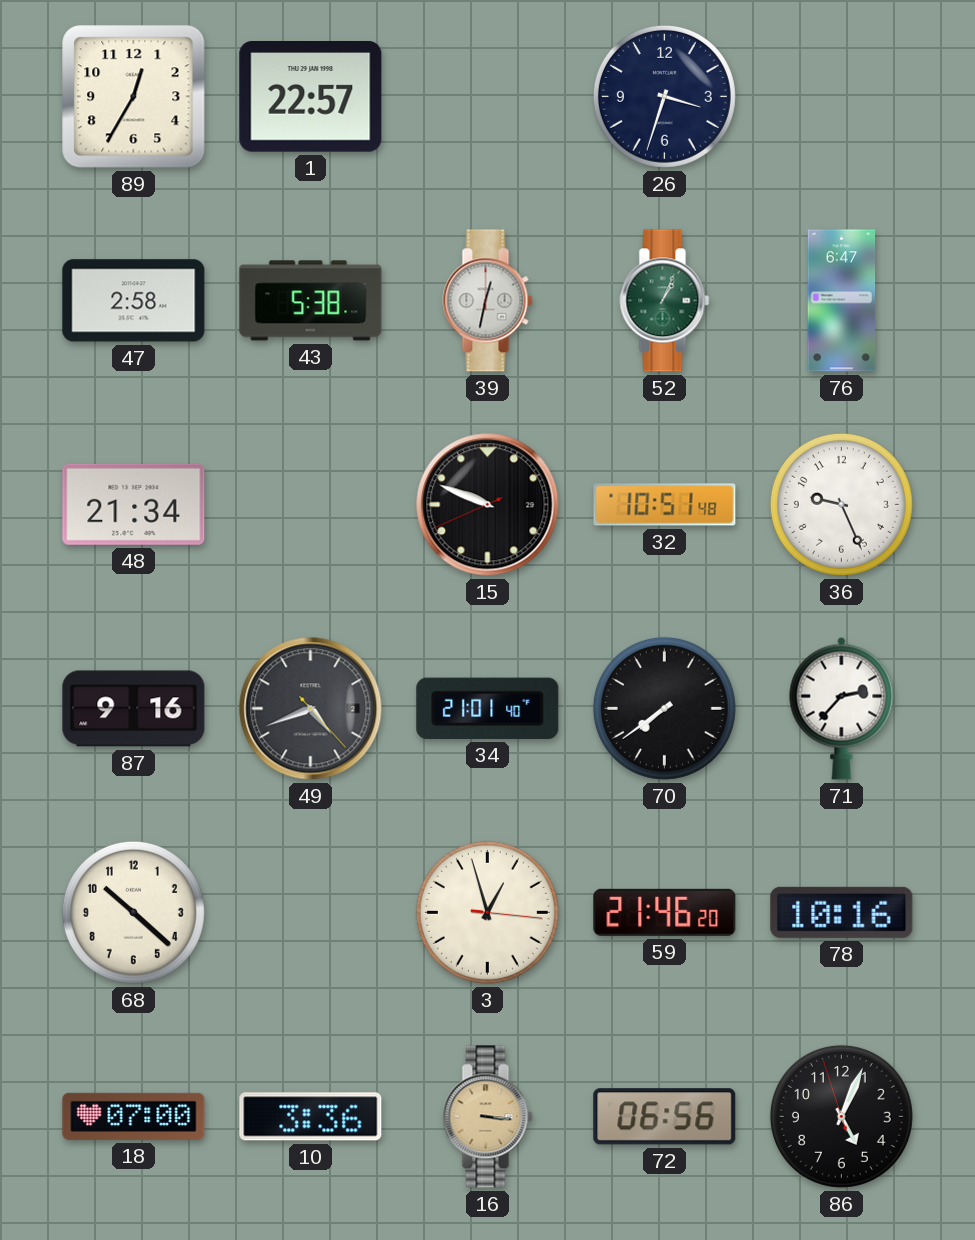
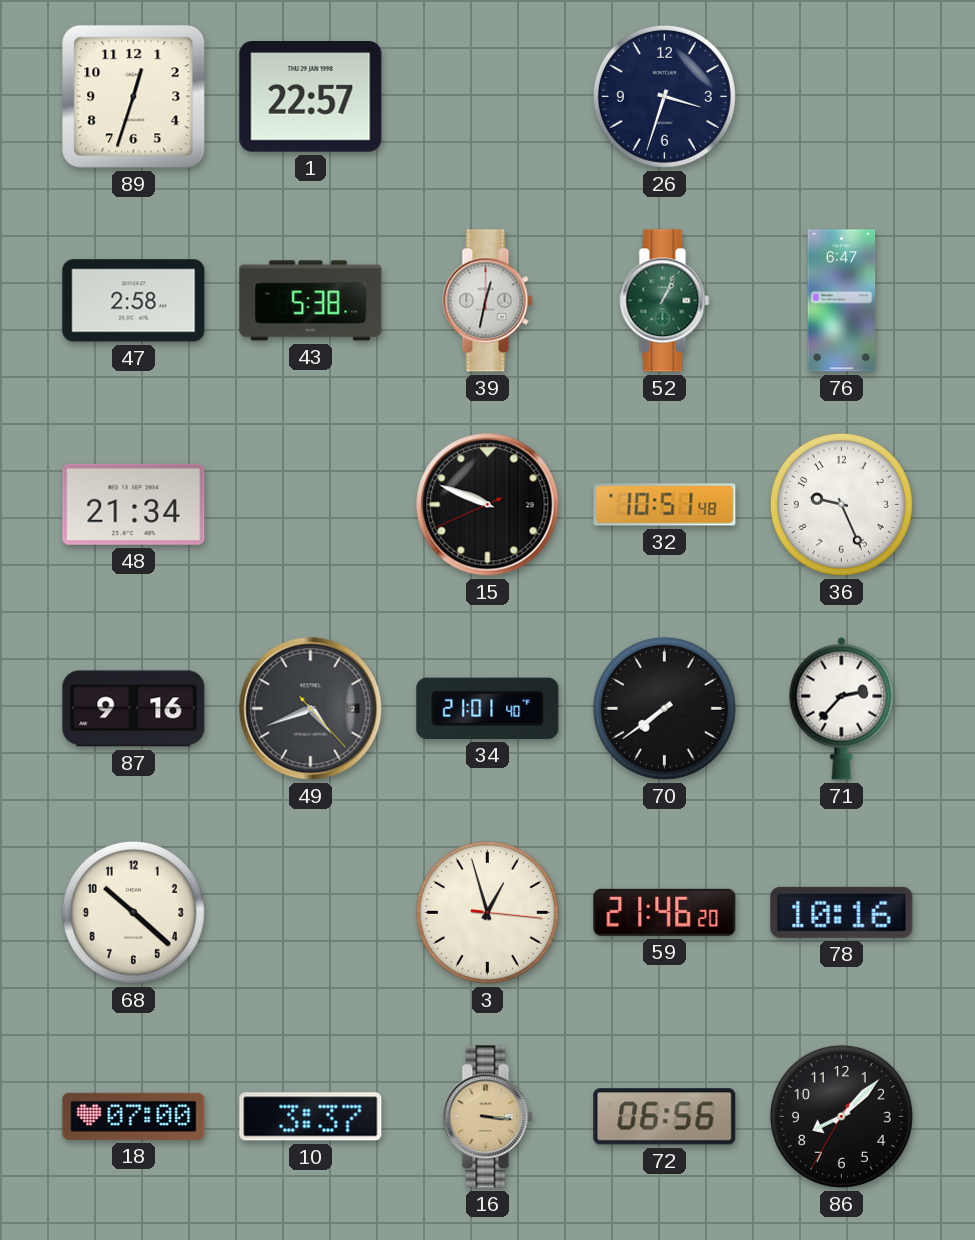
89: 12:35 -> 12:33
10: 3:36 -> 3:37
86: 5:03 -> 8:07
